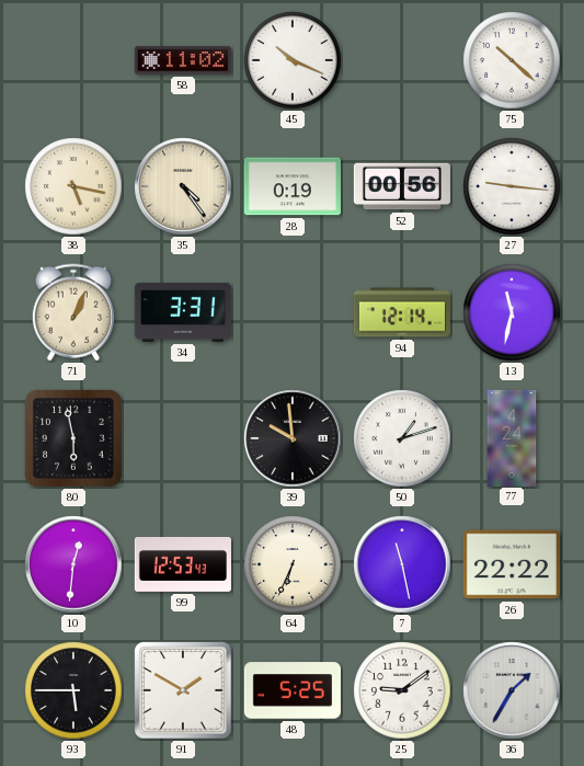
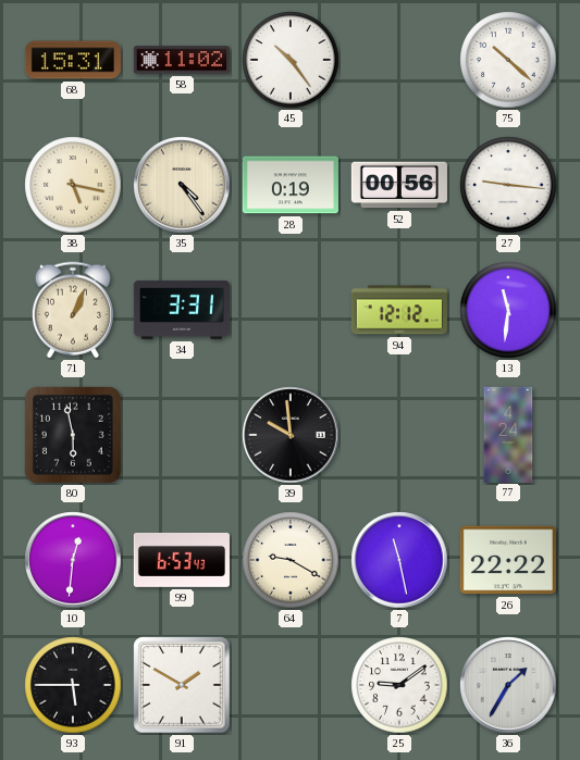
68: none -> 15:31
45: 10:19 -> 10:24
94: 12:14 -> 12:12
13: 11:32 -> 11:31
50: 1:12 -> none
99: 12:53 -> 6:53
64: 6:34 -> 9:20
48: 5:25 -> none
